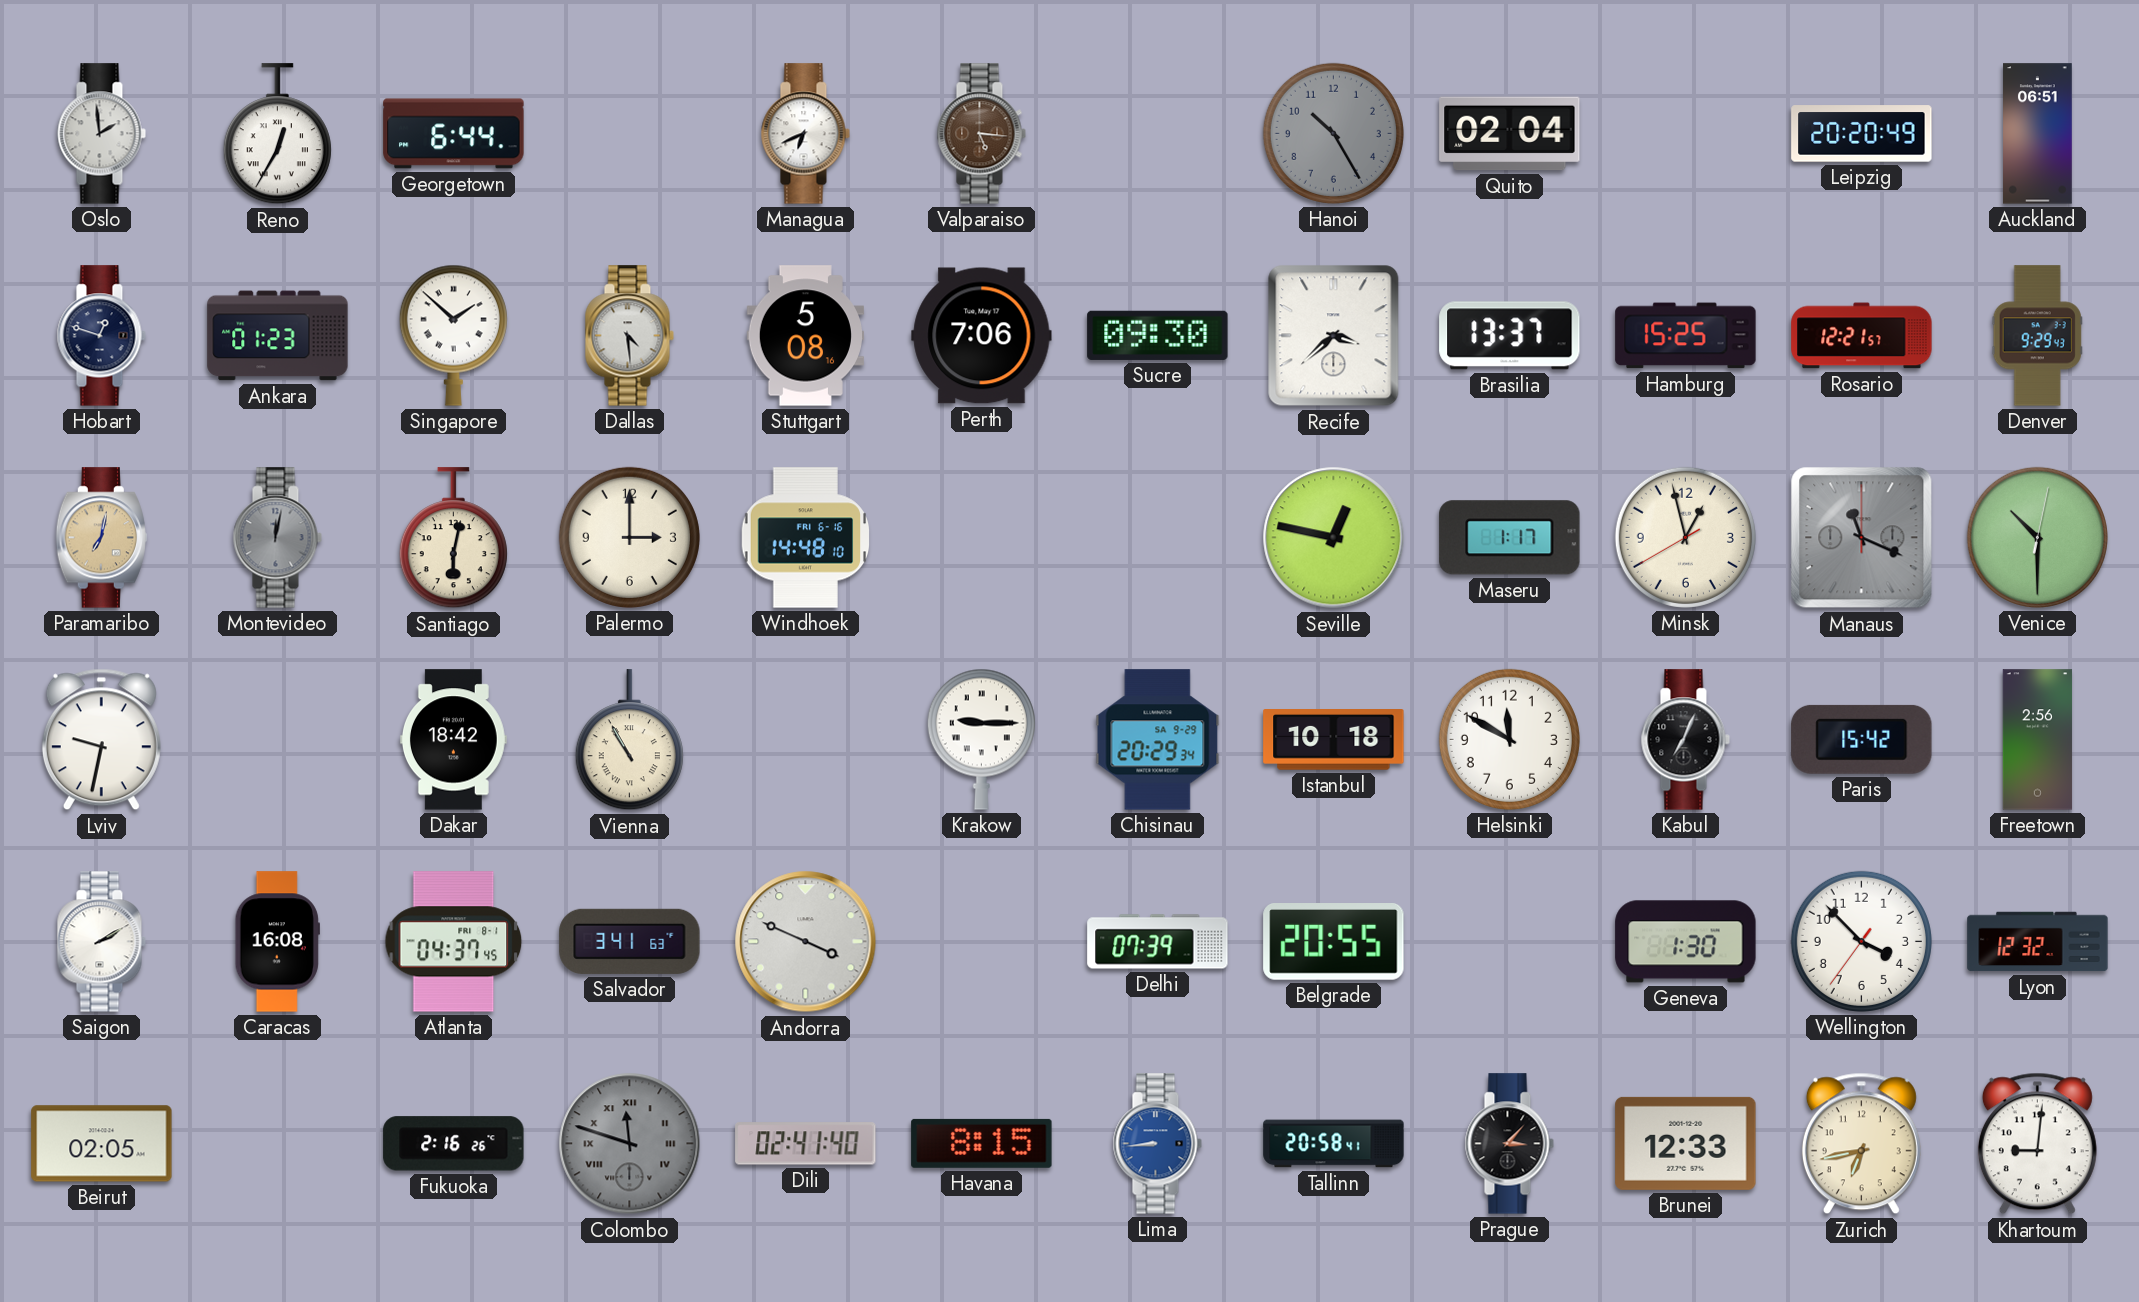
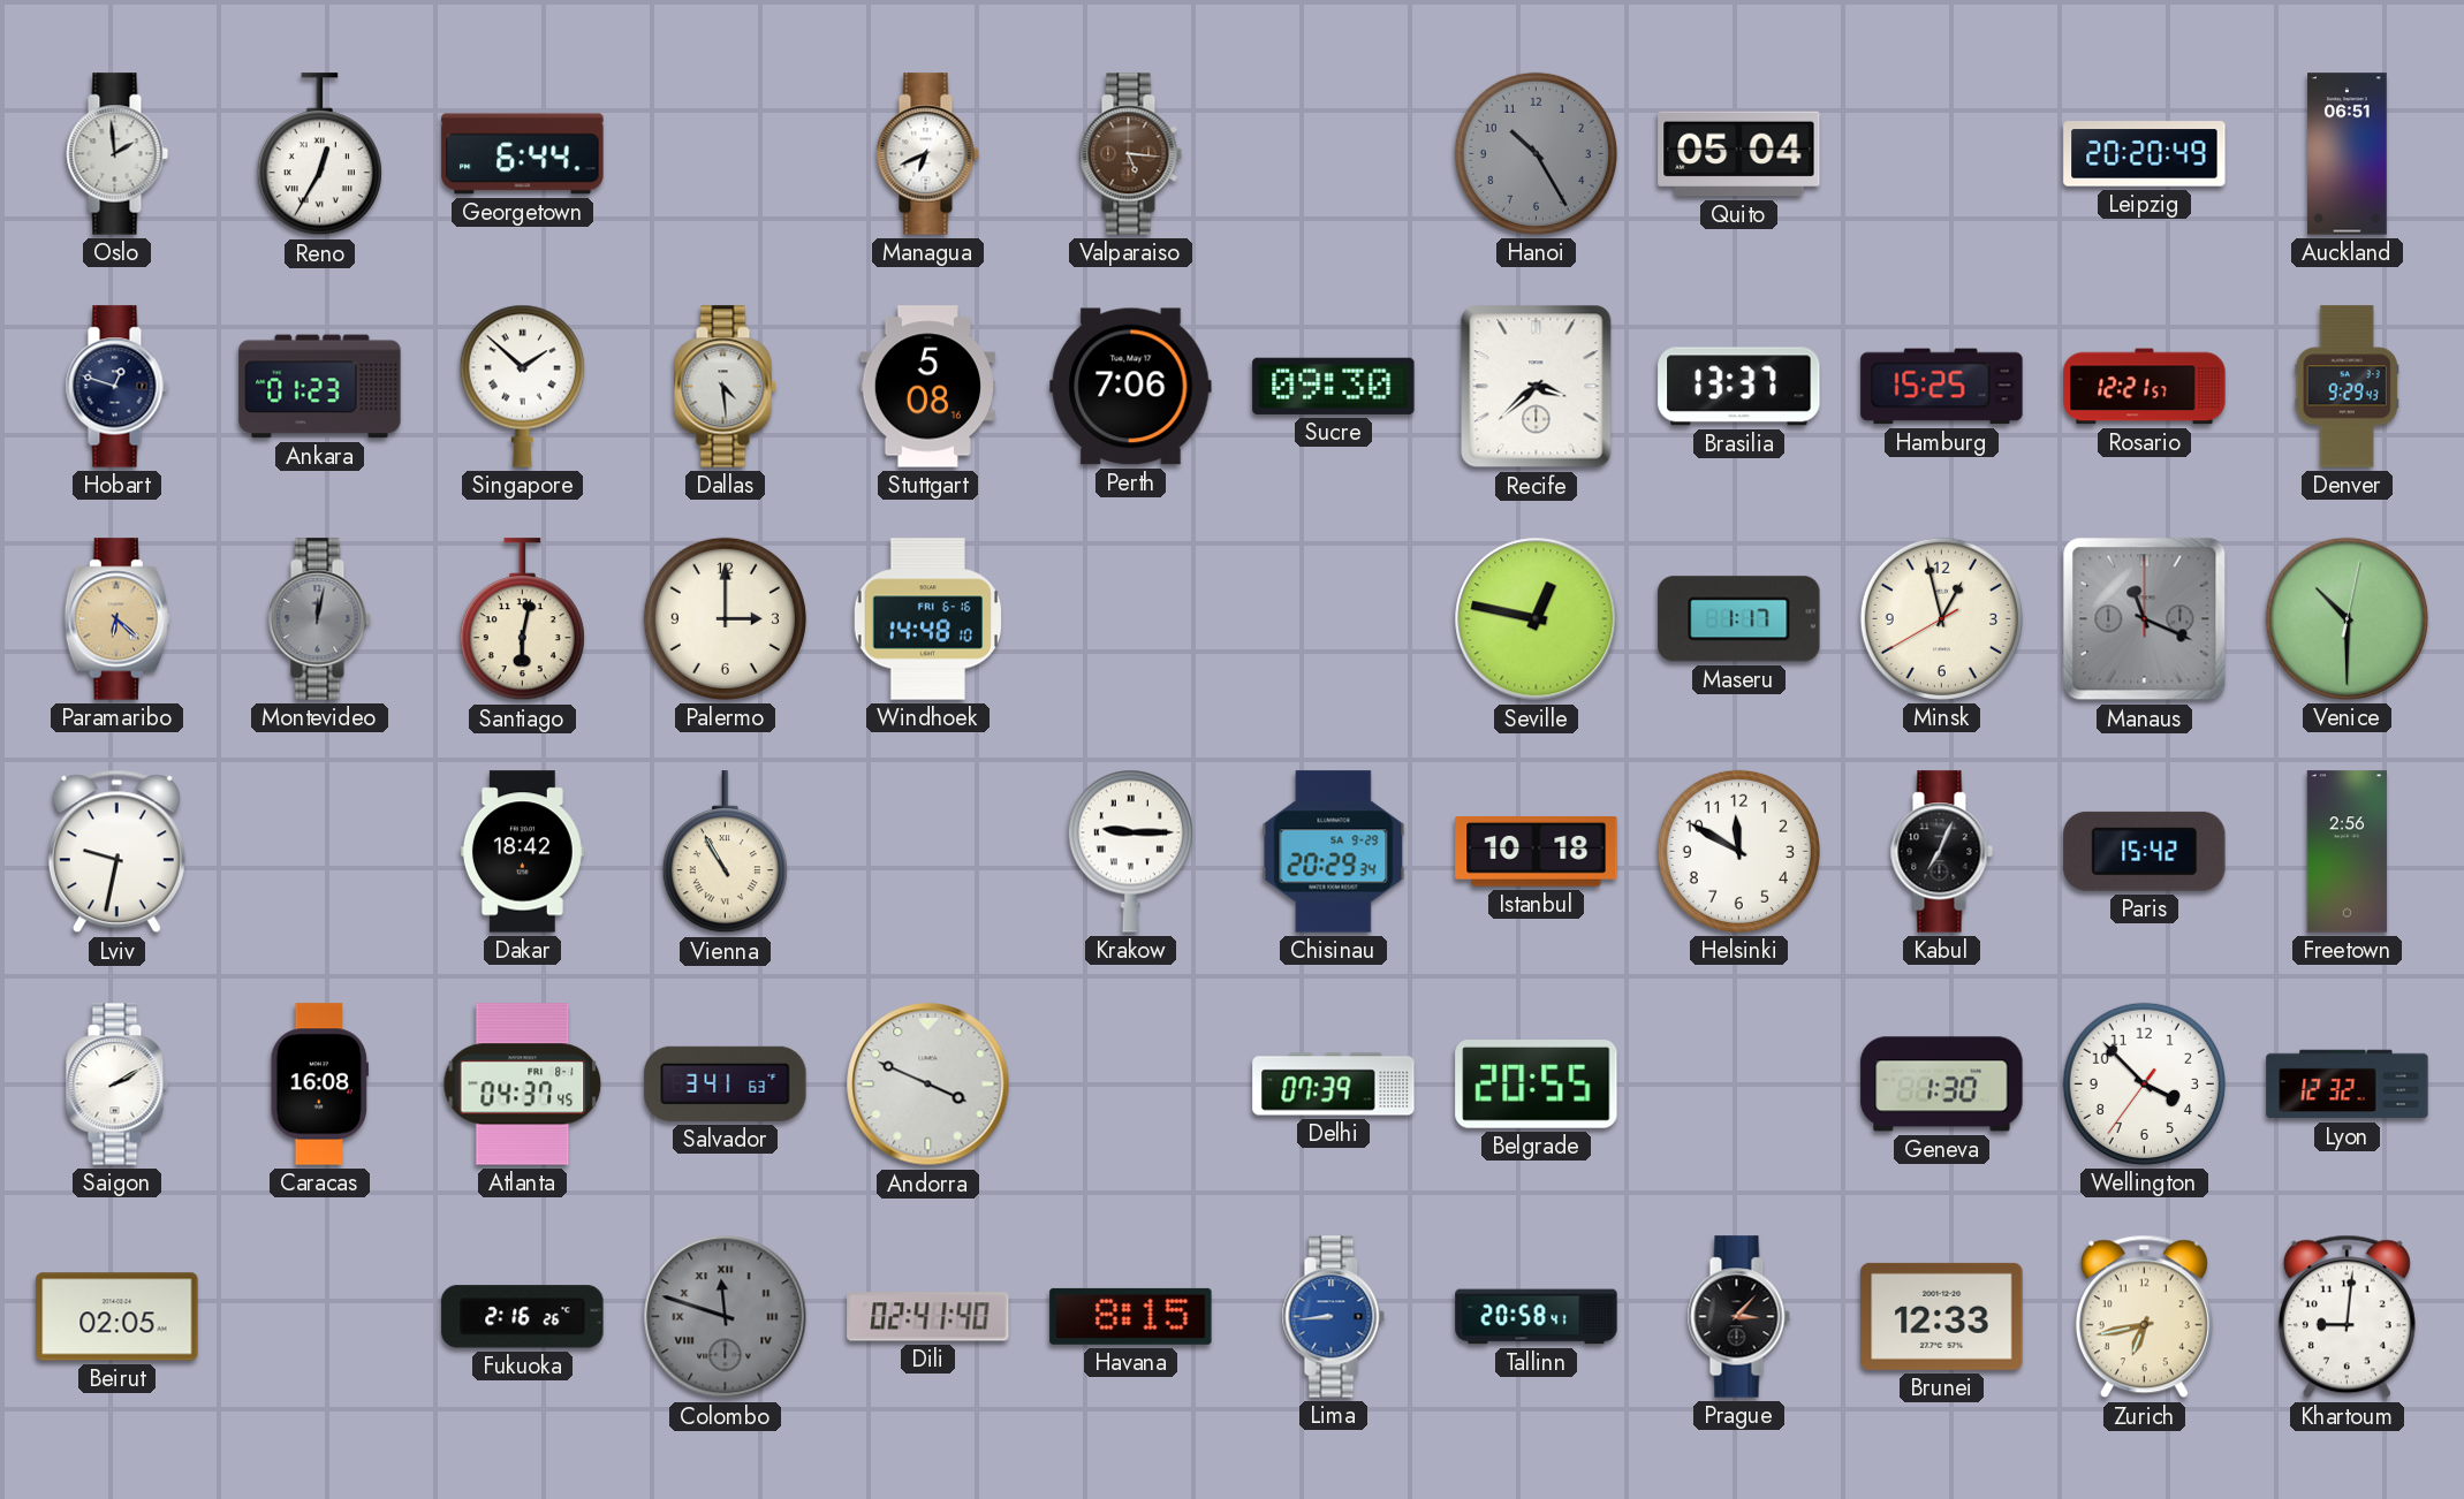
Quito: 02:04 -> 05:04
Paramaribo: 7:02 -> 6:22
